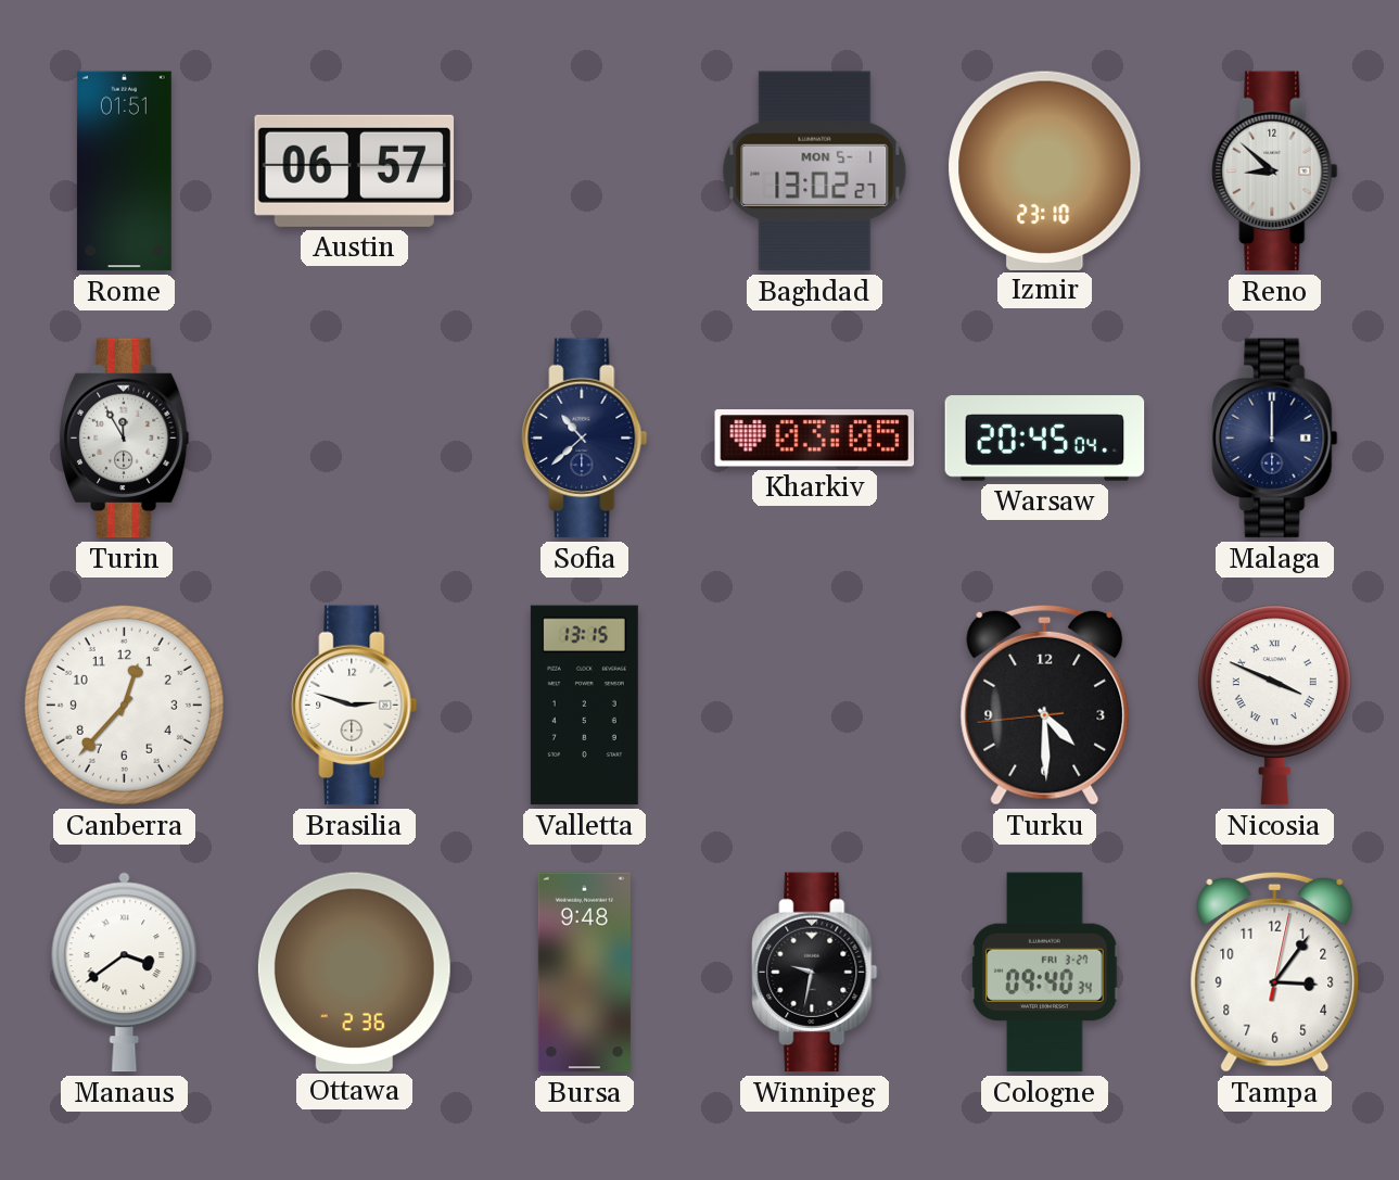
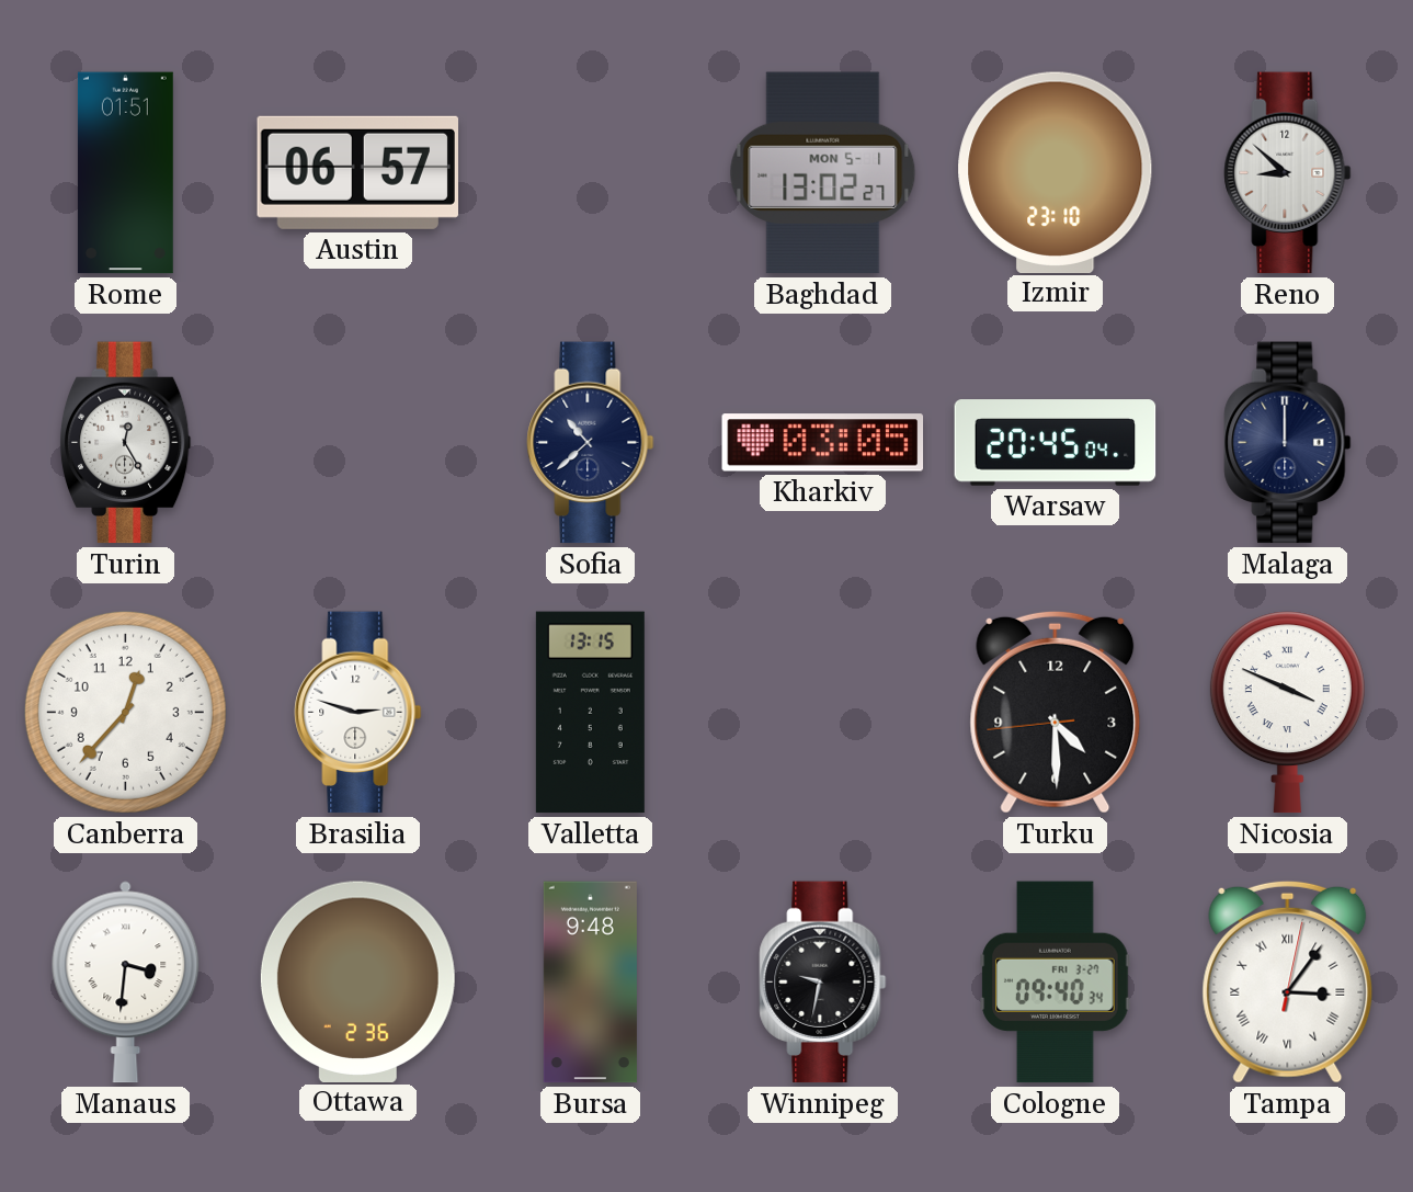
Turin: 11:55 -> 12:25
Manaus: 3:39 -> 3:31
Tampa numerals: Arabic -> Roman
